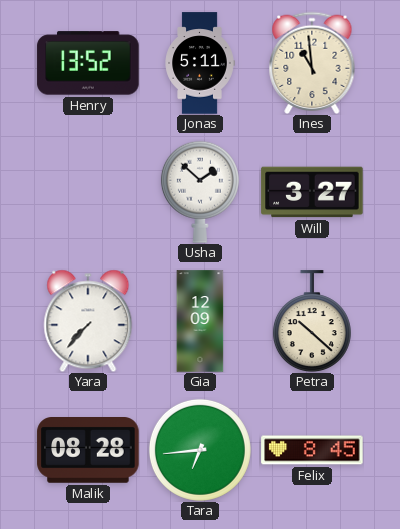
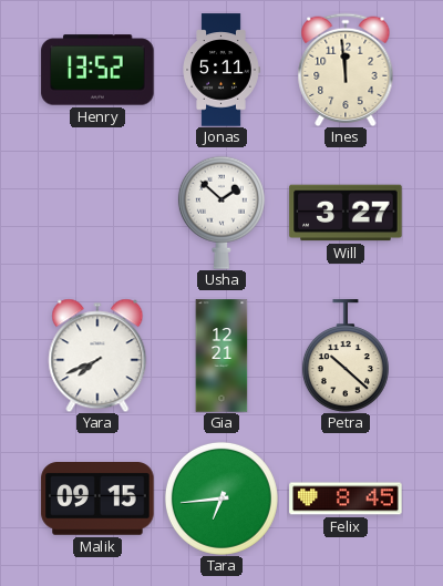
Ines: 10:59 -> 11:59
Yara: 7:37 -> 7:41
Gia: 12:09 -> 12:21
Malik: 08:28 -> 09:15
